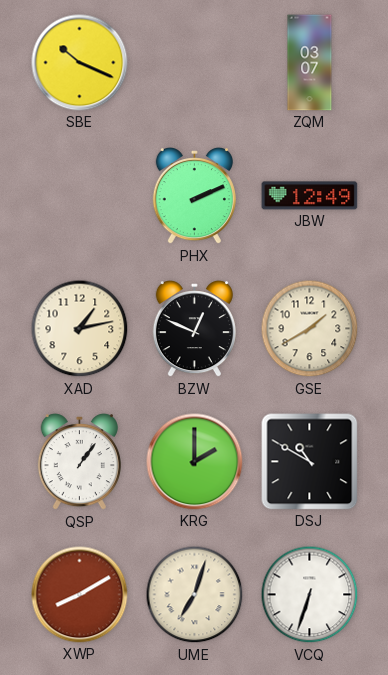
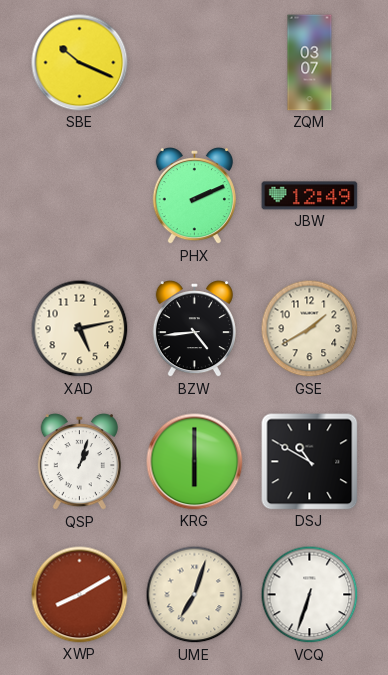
XAD: 1:13 -> 5:13
BZW: 12:49 -> 4:44
QSP: 1:06 -> 1:03
KRG: 2:00 -> 6:00
